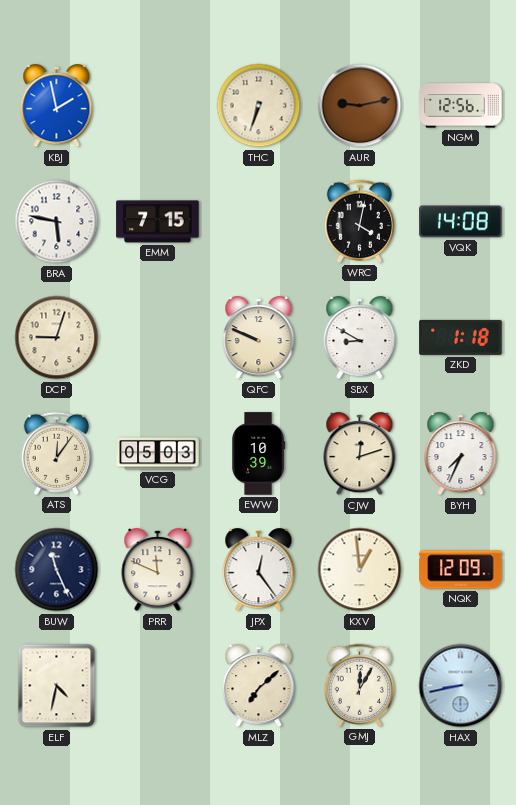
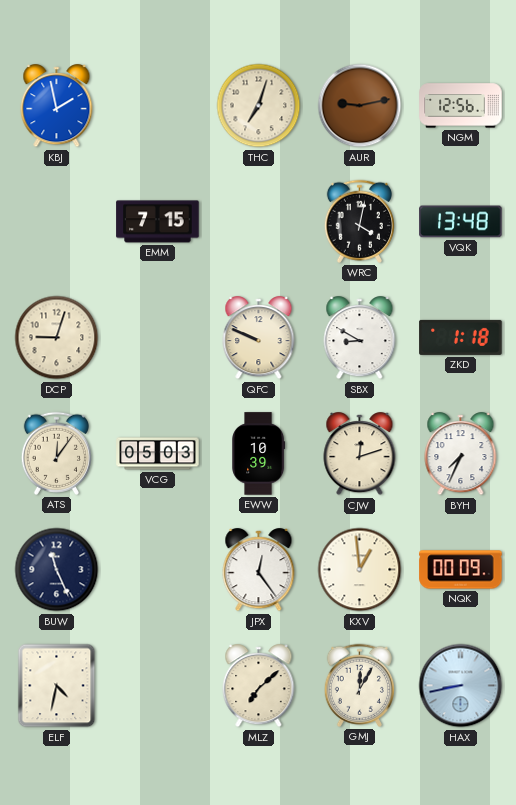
THC: 6:33 -> 7:03
BRA: 5:47 -> none
VQK: 14:08 -> 13:48
PRR: 11:49 -> none
NQK: 12:09 -> 00:09
